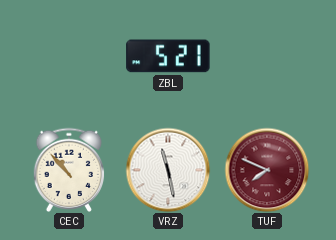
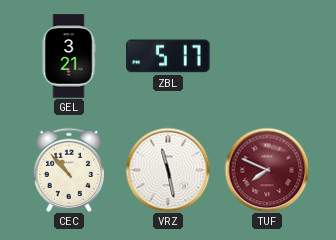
GEL: none -> 3:21
ZBL: 5:21 -> 5:17
